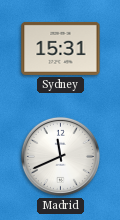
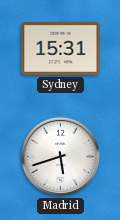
Madrid: 11:41 -> 5:42
